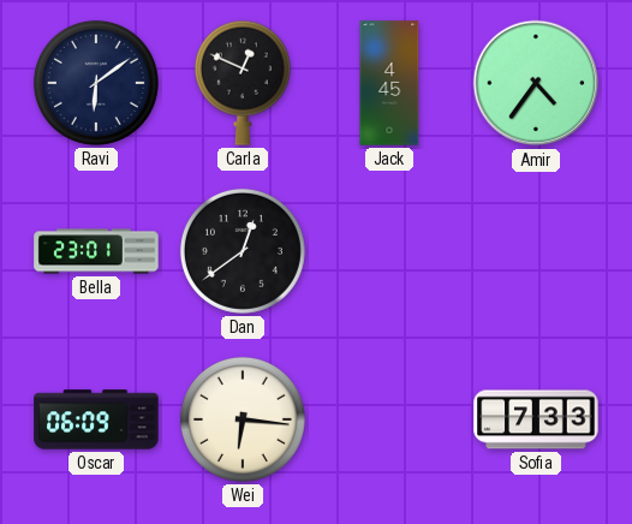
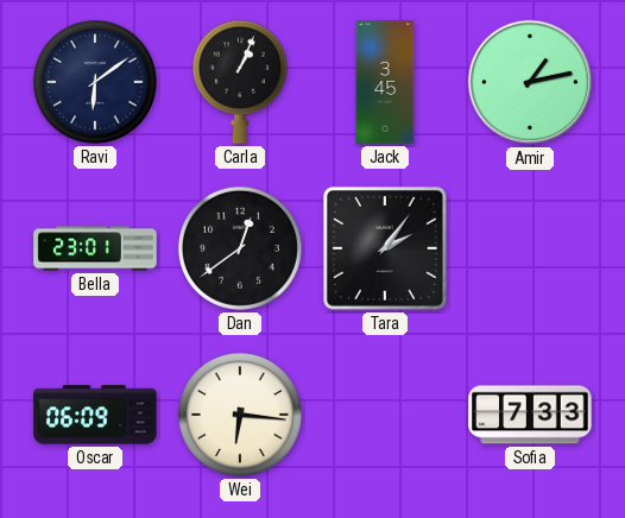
Carla: 12:49 -> 1:04
Jack: 4:45 -> 3:45
Amir: 4:36 -> 1:13
Tara: none -> 2:06
